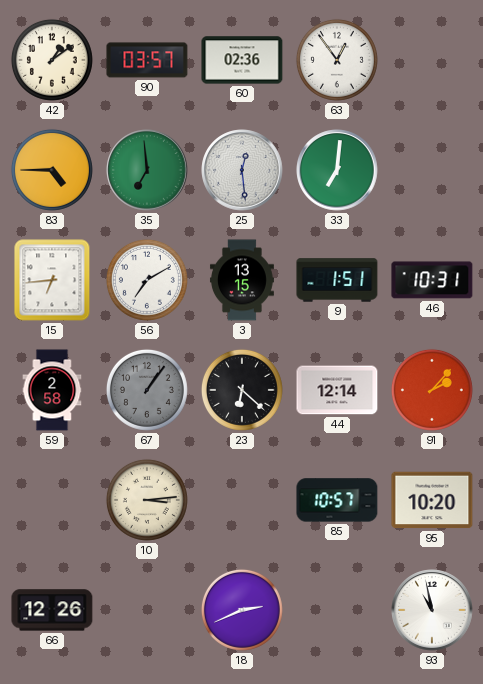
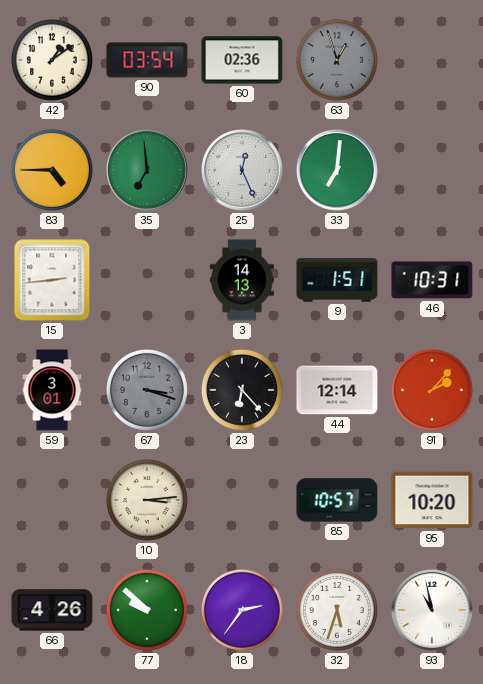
90: 03:57 -> 03:54
63: 12:54 -> 12:57
63 dial: white -> grey
25: 12:29 -> 12:26
15: 6:44 -> 2:44
56: 7:10 -> none
3: 13:15 -> 14:13
59: 2:58 -> 3:01
67: 1:06 -> 3:18
23: 6:22 -> 6:23
66: 12:26 -> 4:26
77: none -> 9:52
18: 2:41 -> 2:36
32: none -> 5:33
